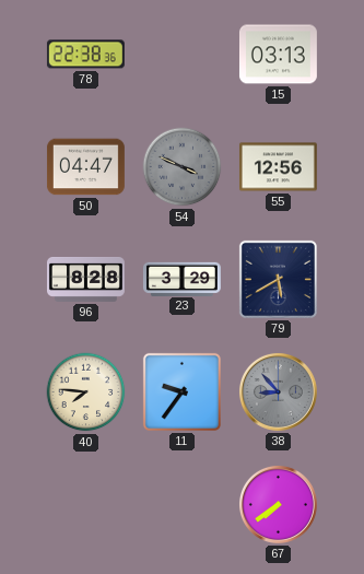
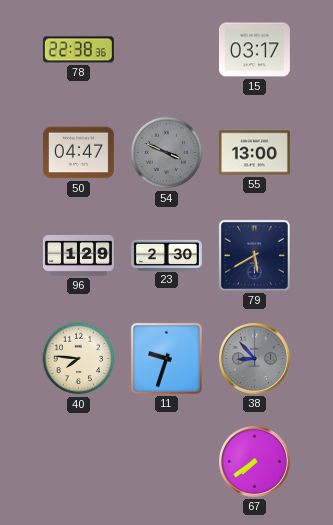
15: 03:13 -> 03:17
55: 12:56 -> 13:00
96: 8:28 -> 1:29
23: 3:29 -> 2:30
11: 9:36 -> 9:33
